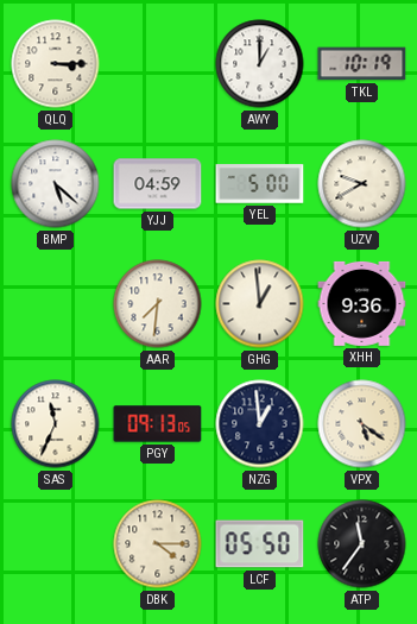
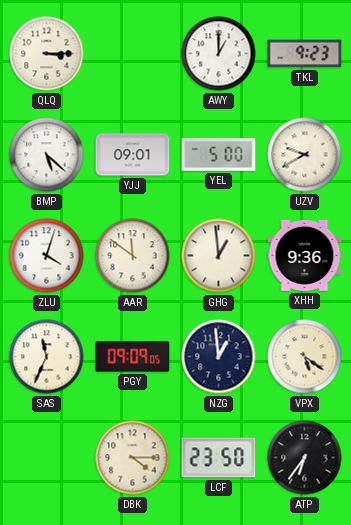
TKL: 10:19 -> 9:23
YJJ: 04:59 -> 09:01
ZLU: none -> 4:03
AAR: 7:31 -> 11:51
PGY: 09:13 -> 09:09
LCF: 05:50 -> 23:50
ATP: 11:36 -> 6:36
